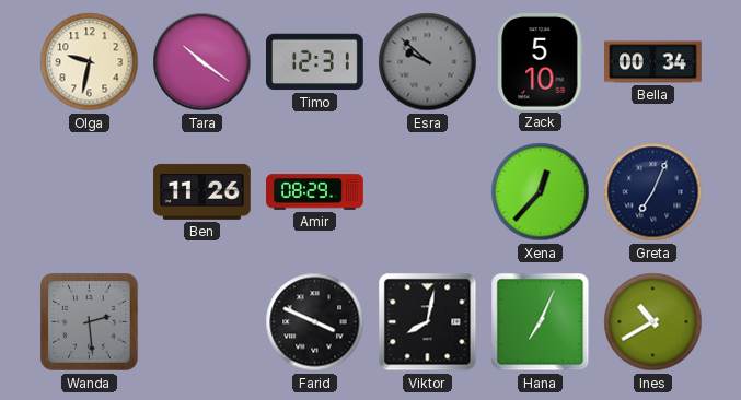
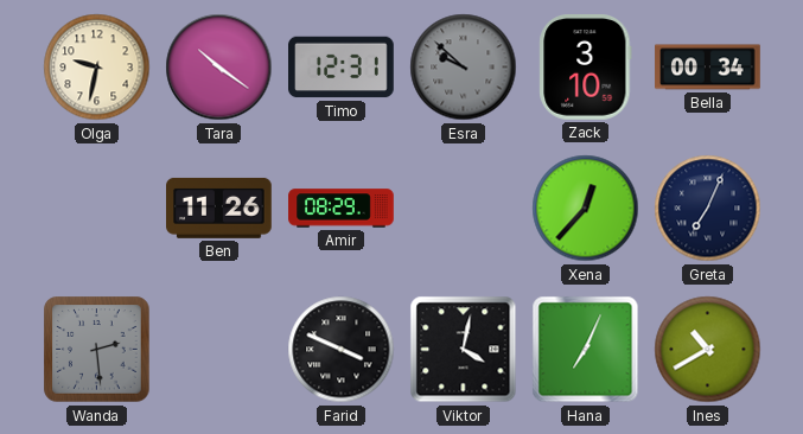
Zack: 5:10 -> 3:10
Viktor: 8:02 -> 4:02
